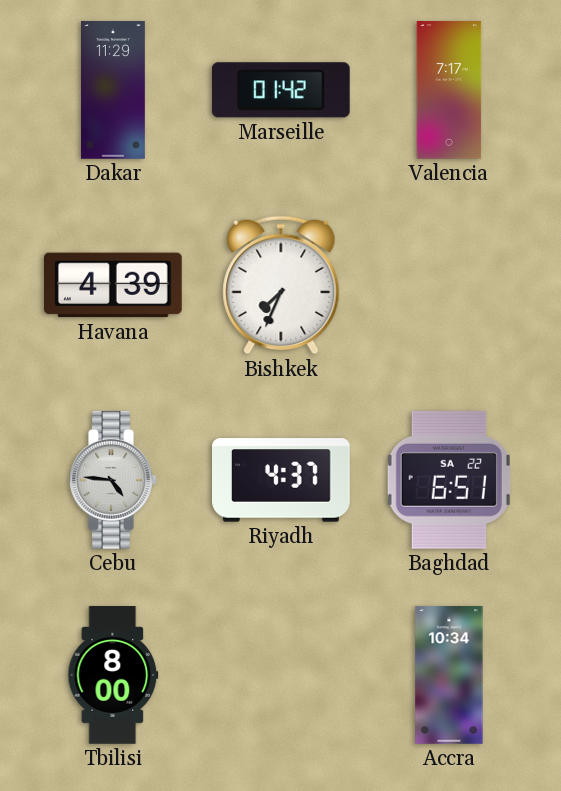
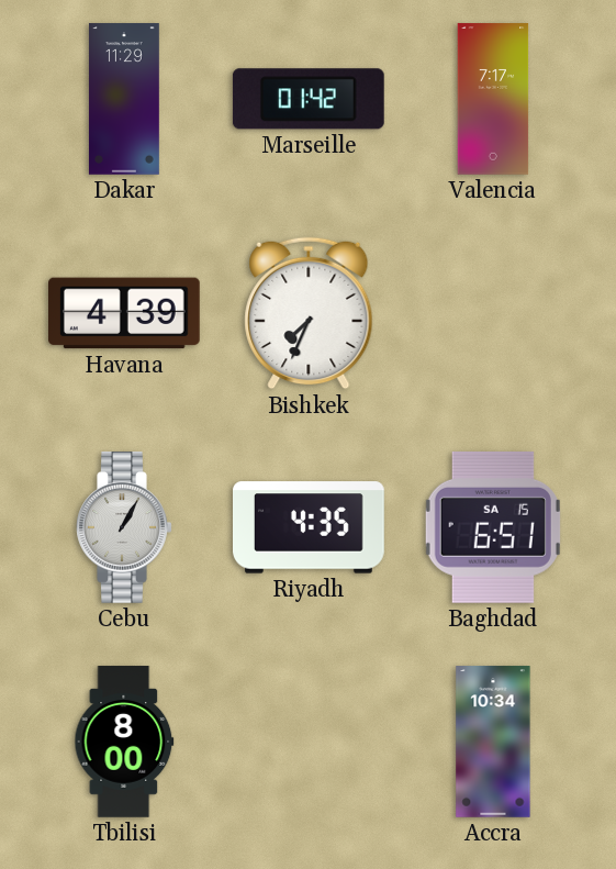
Cebu: 4:46 -> 1:05
Riyadh: 4:37 -> 4:35
Baghdad date: SA 22 -> SA 15
